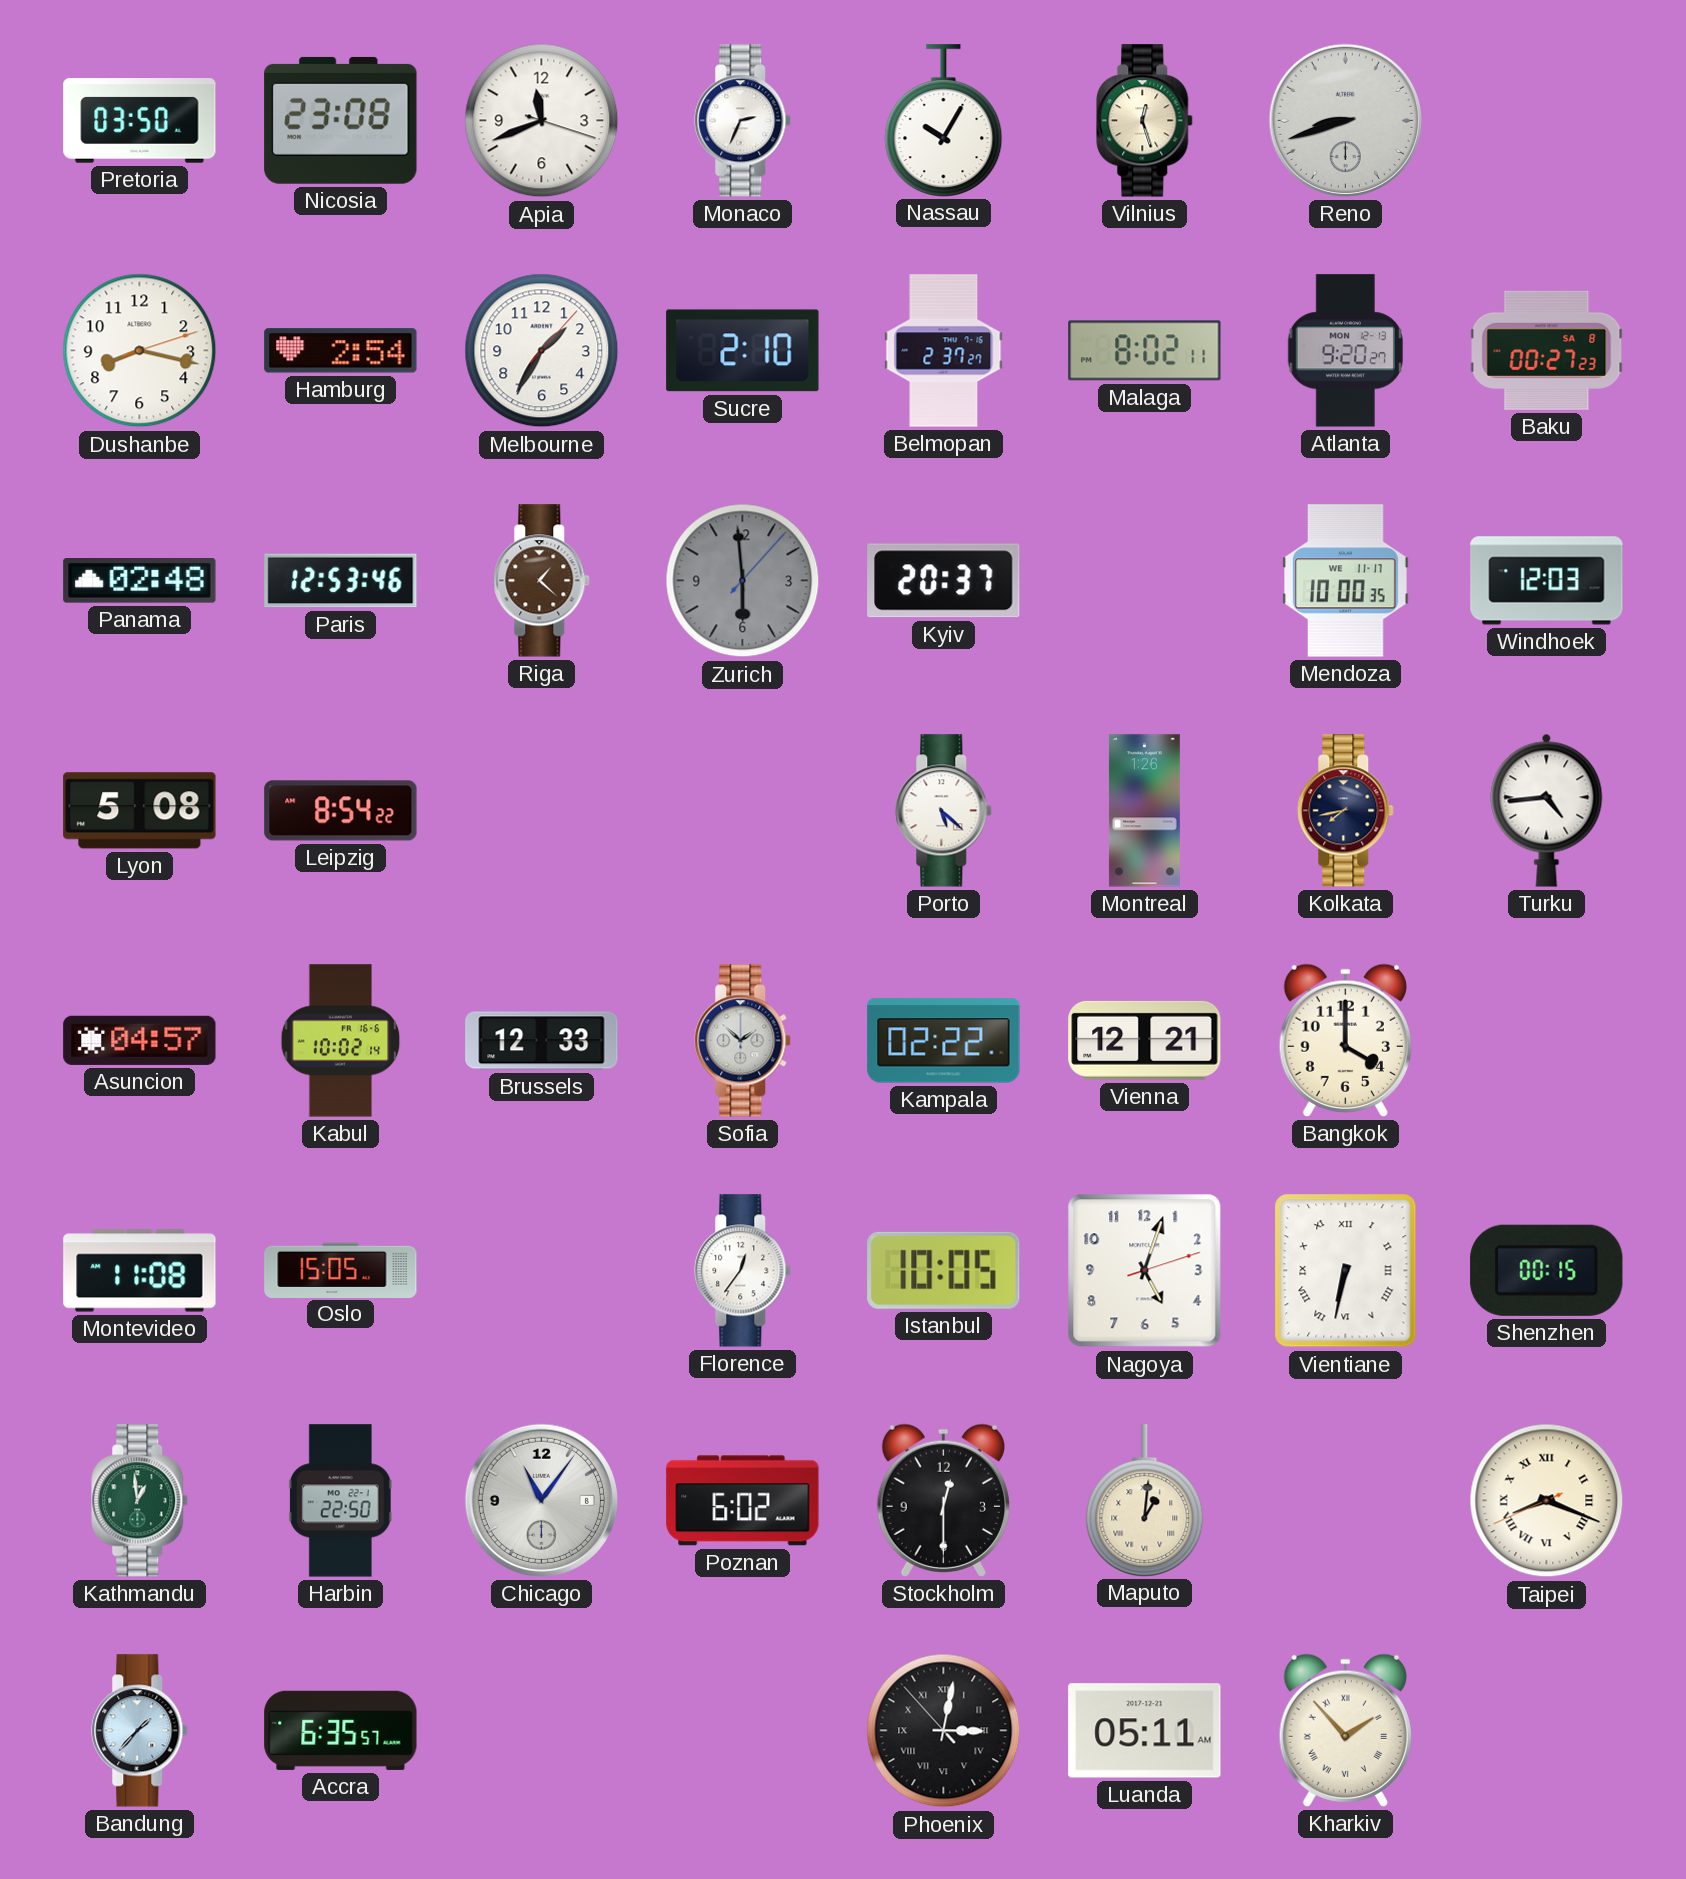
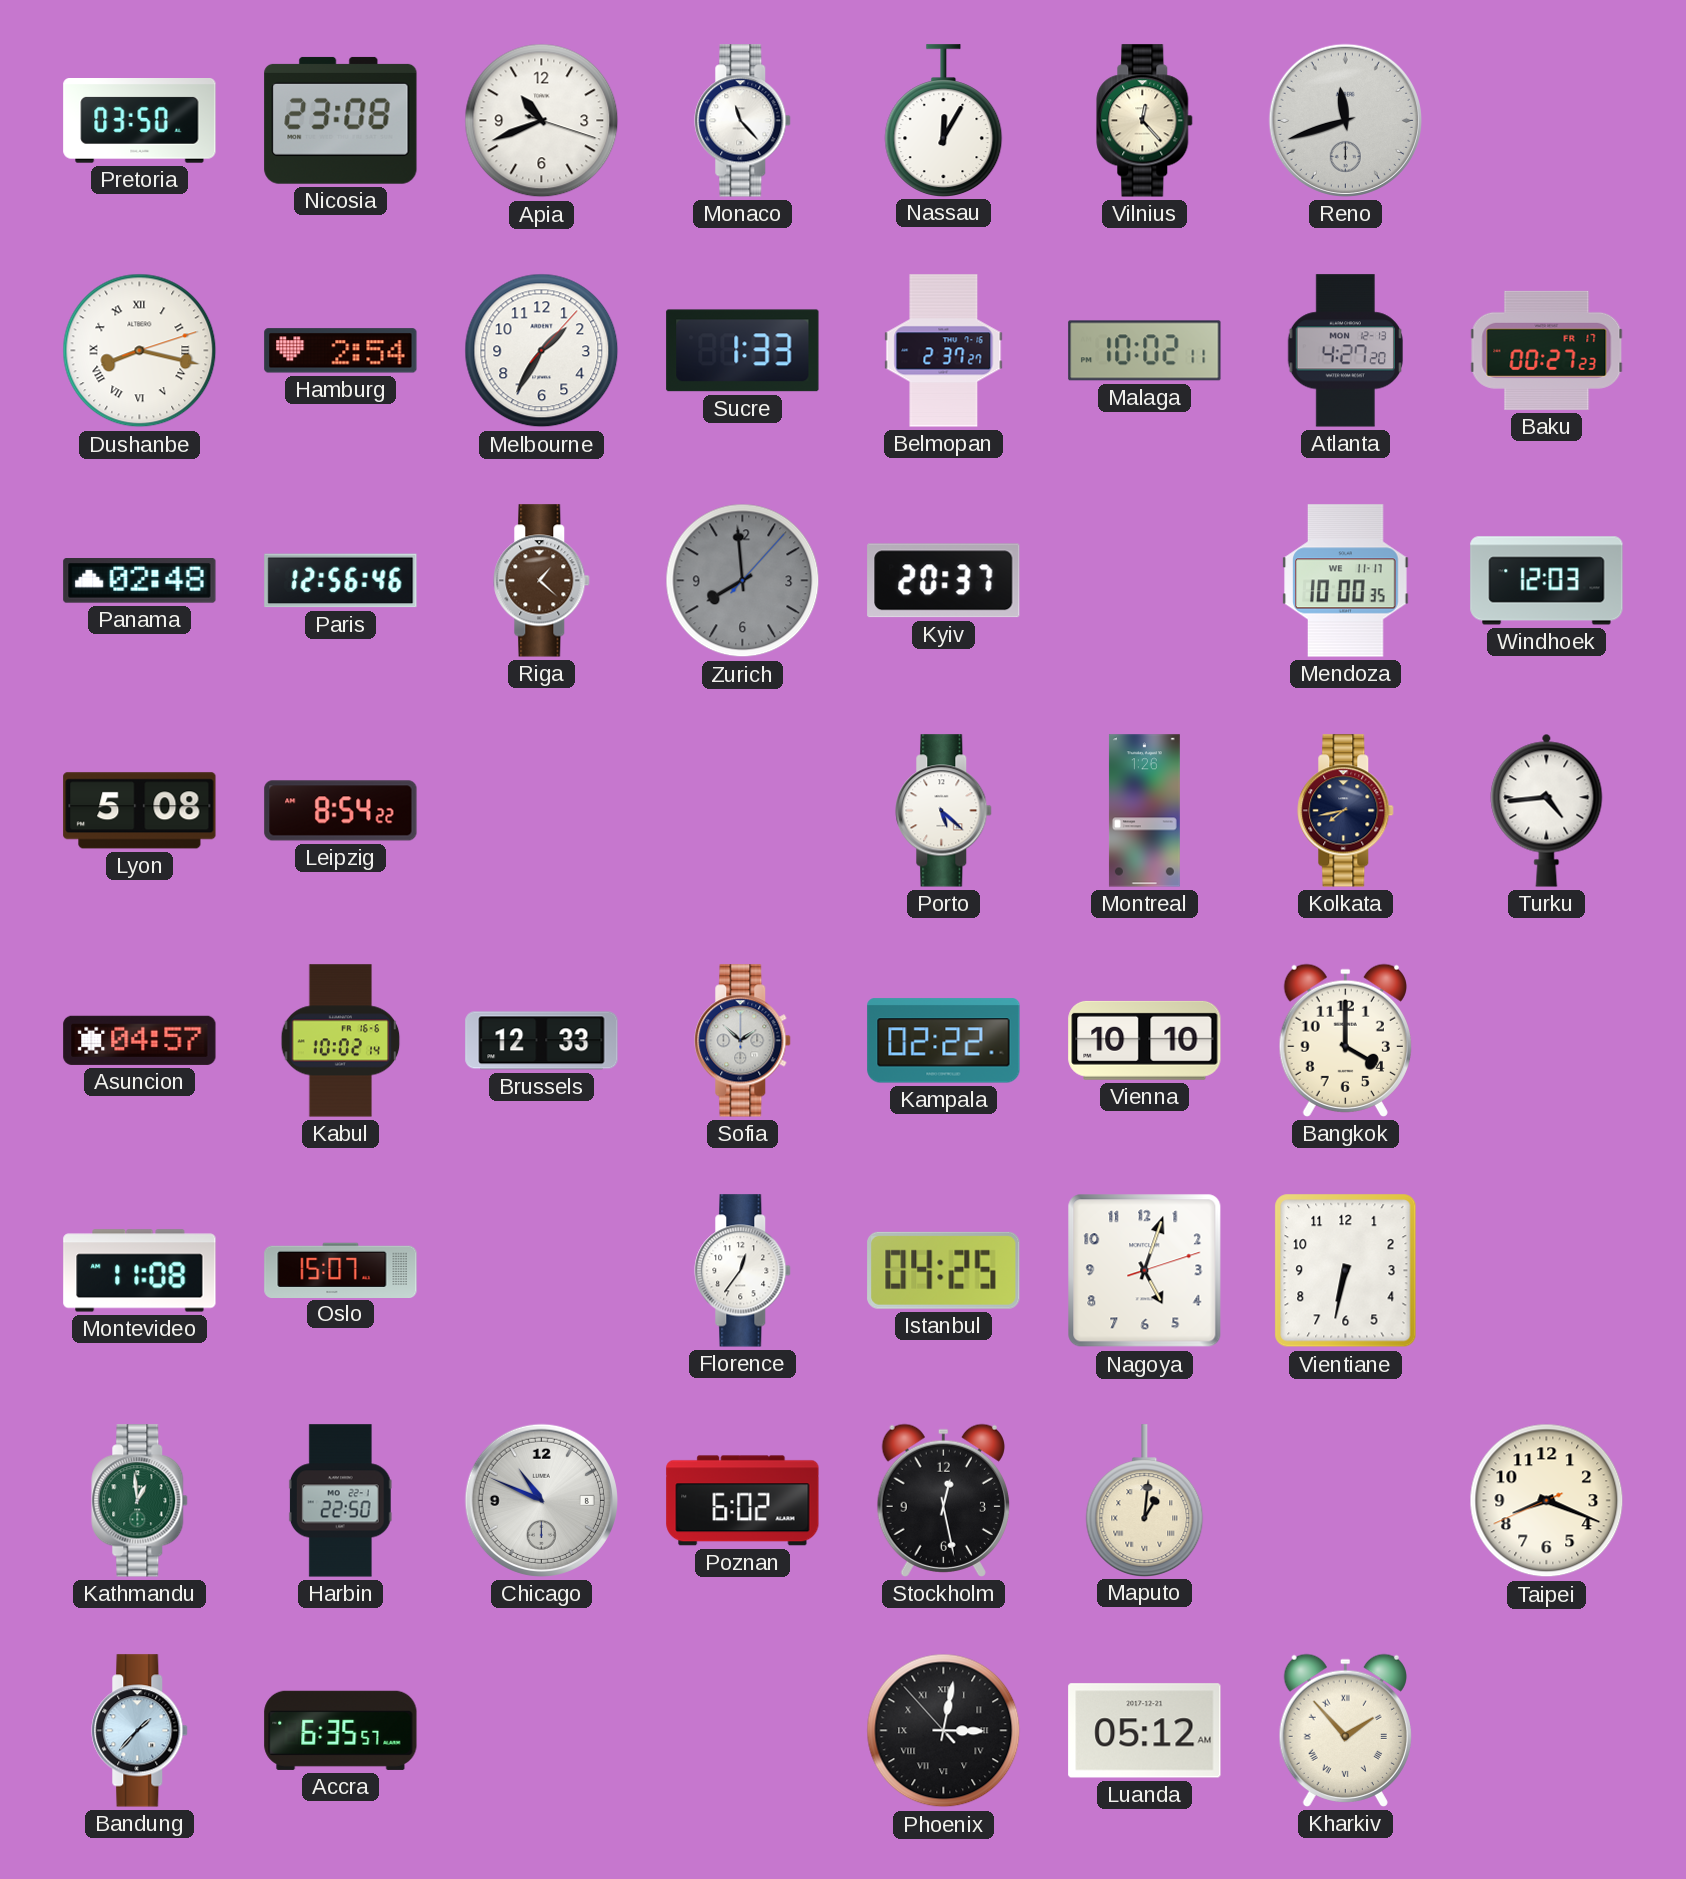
Apia: 11:41 -> 10:41
Monaco: 2:34 -> 11:23
Nassau: 10:05 -> 12:05
Vilnius: 12:27 -> 12:23
Reno: 8:42 -> 11:42
Dushanbe numerals: Arabic -> Roman
Sucre: 2:10 -> 1:33
Malaga: 8:02 -> 10:02
Atlanta: 9:20 -> 4:27
Baku date: SA 8 -> FR 17
Paris: 12:53 -> 12:56
Zurich: 5:59 -> 7:59
Vienna: 12:21 -> 10:10
Oslo: 15:05 -> 15:07
Istanbul: 10:05 -> 04:25
Vientiane numerals: Roman -> Arabic
Shenzhen: 00:15 -> none
Chicago: 11:06 -> 10:49
Stockholm: 12:30 -> 12:28
Taipei numerals: Roman -> Arabic
Luanda: 05:11 -> 05:12
